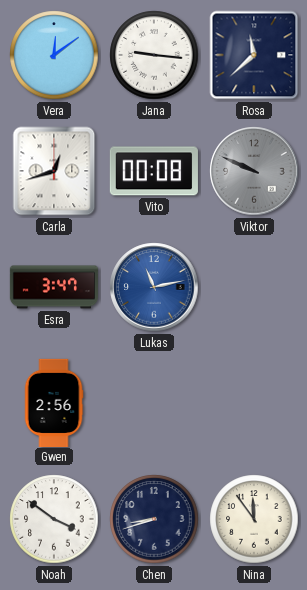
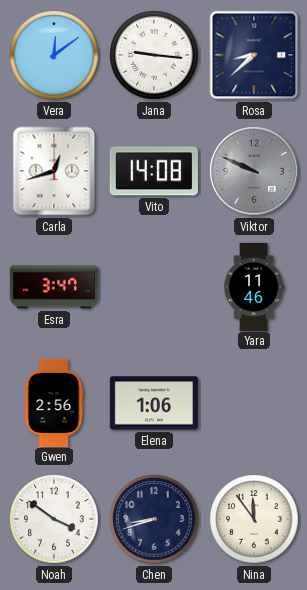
Rosa: 11:38 -> 8:38
Vito: 00:08 -> 14:08
Lukas: 11:13 -> none
Yara: none -> 11:46
Elena: none -> 1:06
